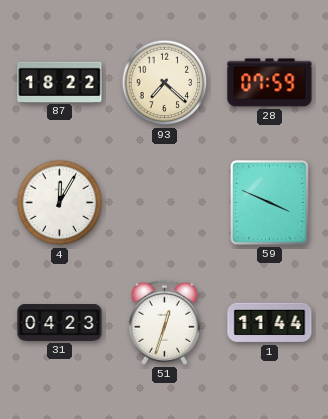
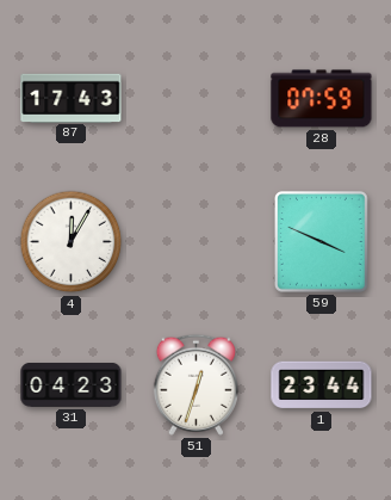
87: 18:22 -> 17:43
93: 7:22 -> none
1: 11:44 -> 23:44
